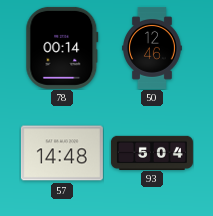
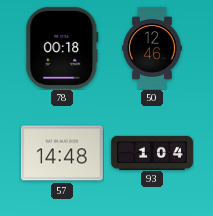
78: 00:14 -> 00:18
93: 5:04 -> 1:04
